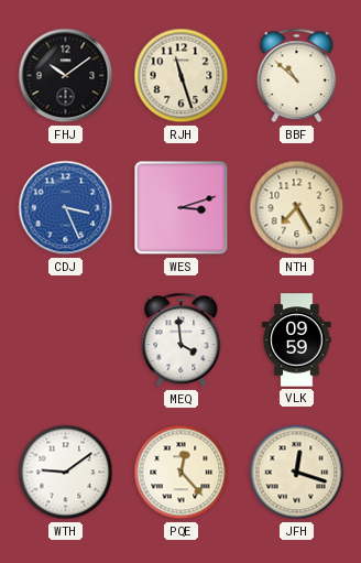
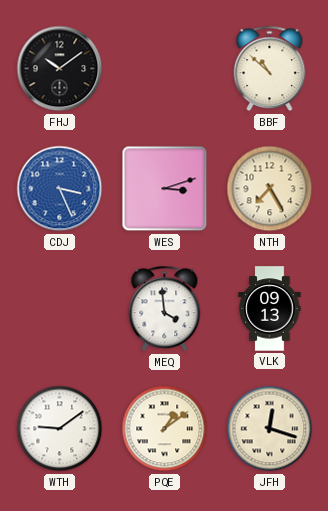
RJH: 11:27 -> none
VLK: 09:59 -> 09:13
PQE: 12:23 -> 1:09
